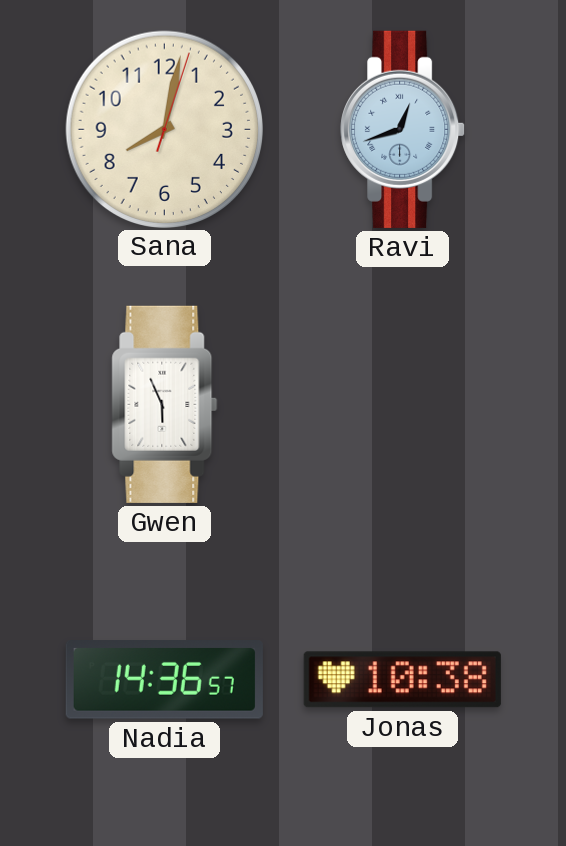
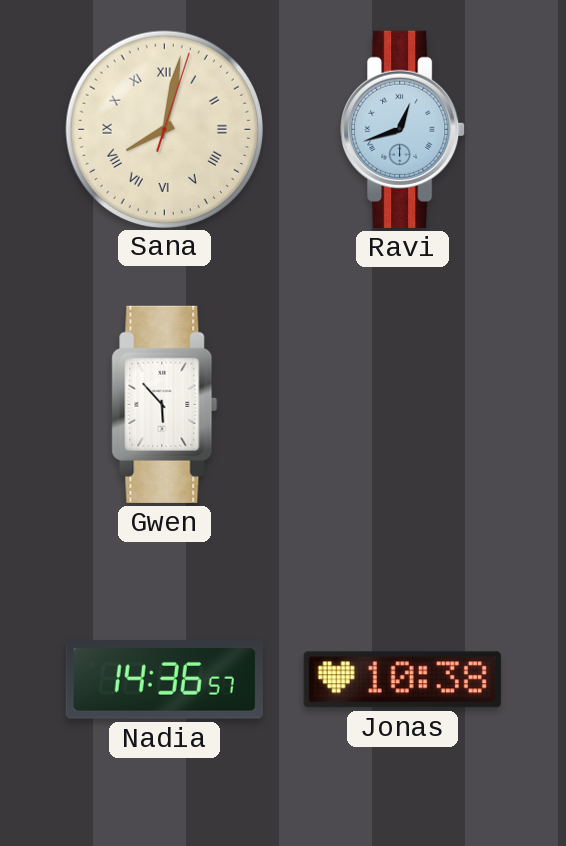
Sana numerals: Arabic -> Roman
Gwen: 5:56 -> 5:53
